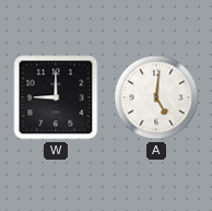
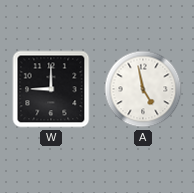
A: 5:01 -> 4:58
